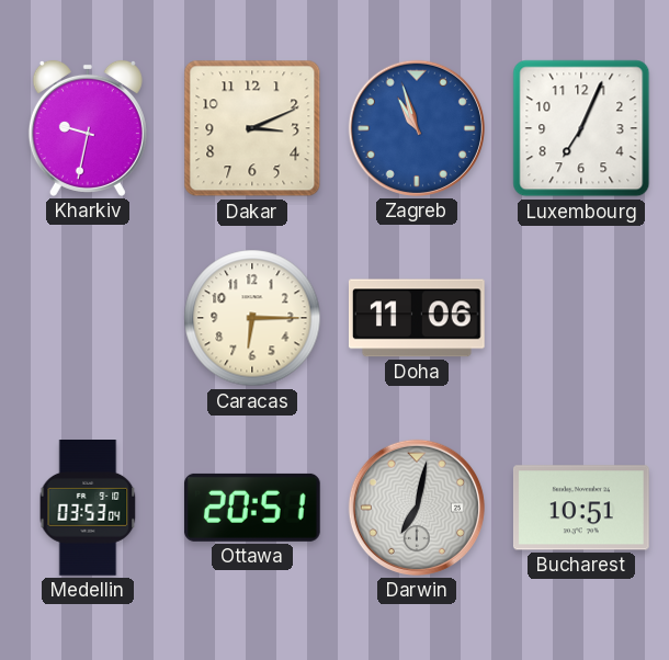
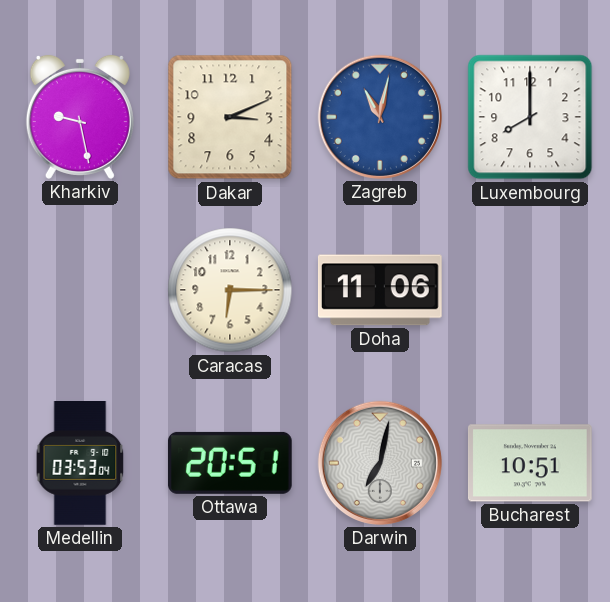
Kharkiv: 9:32 -> 9:28
Zagreb: 10:57 -> 11:02
Luxembourg: 7:04 -> 8:00
